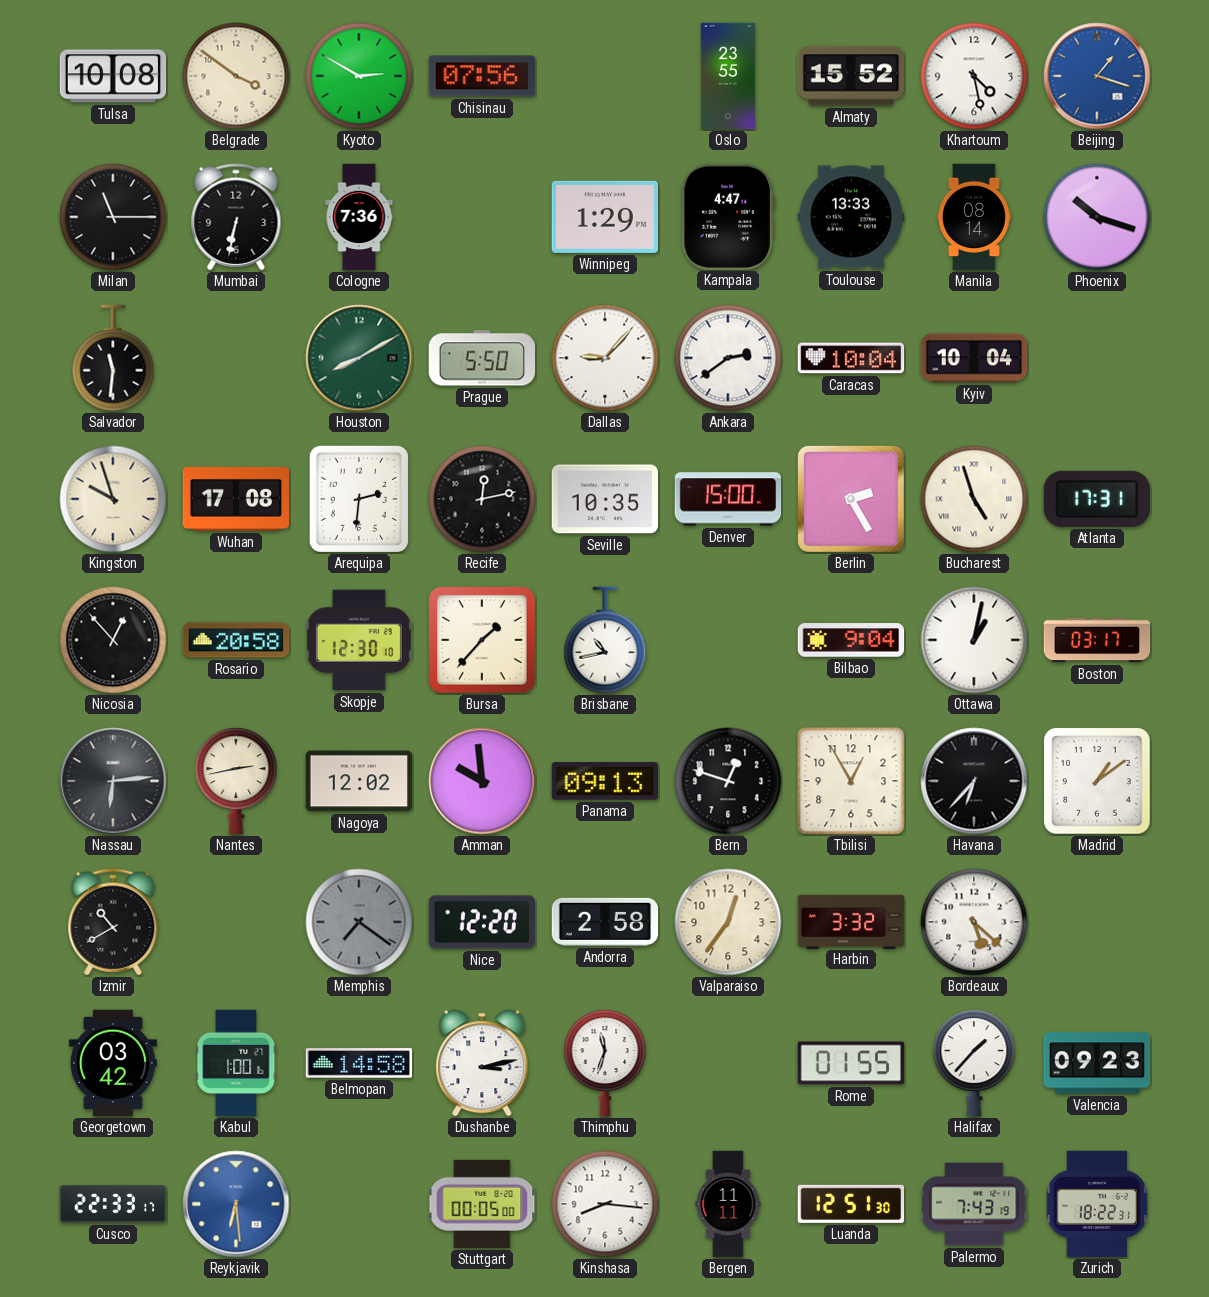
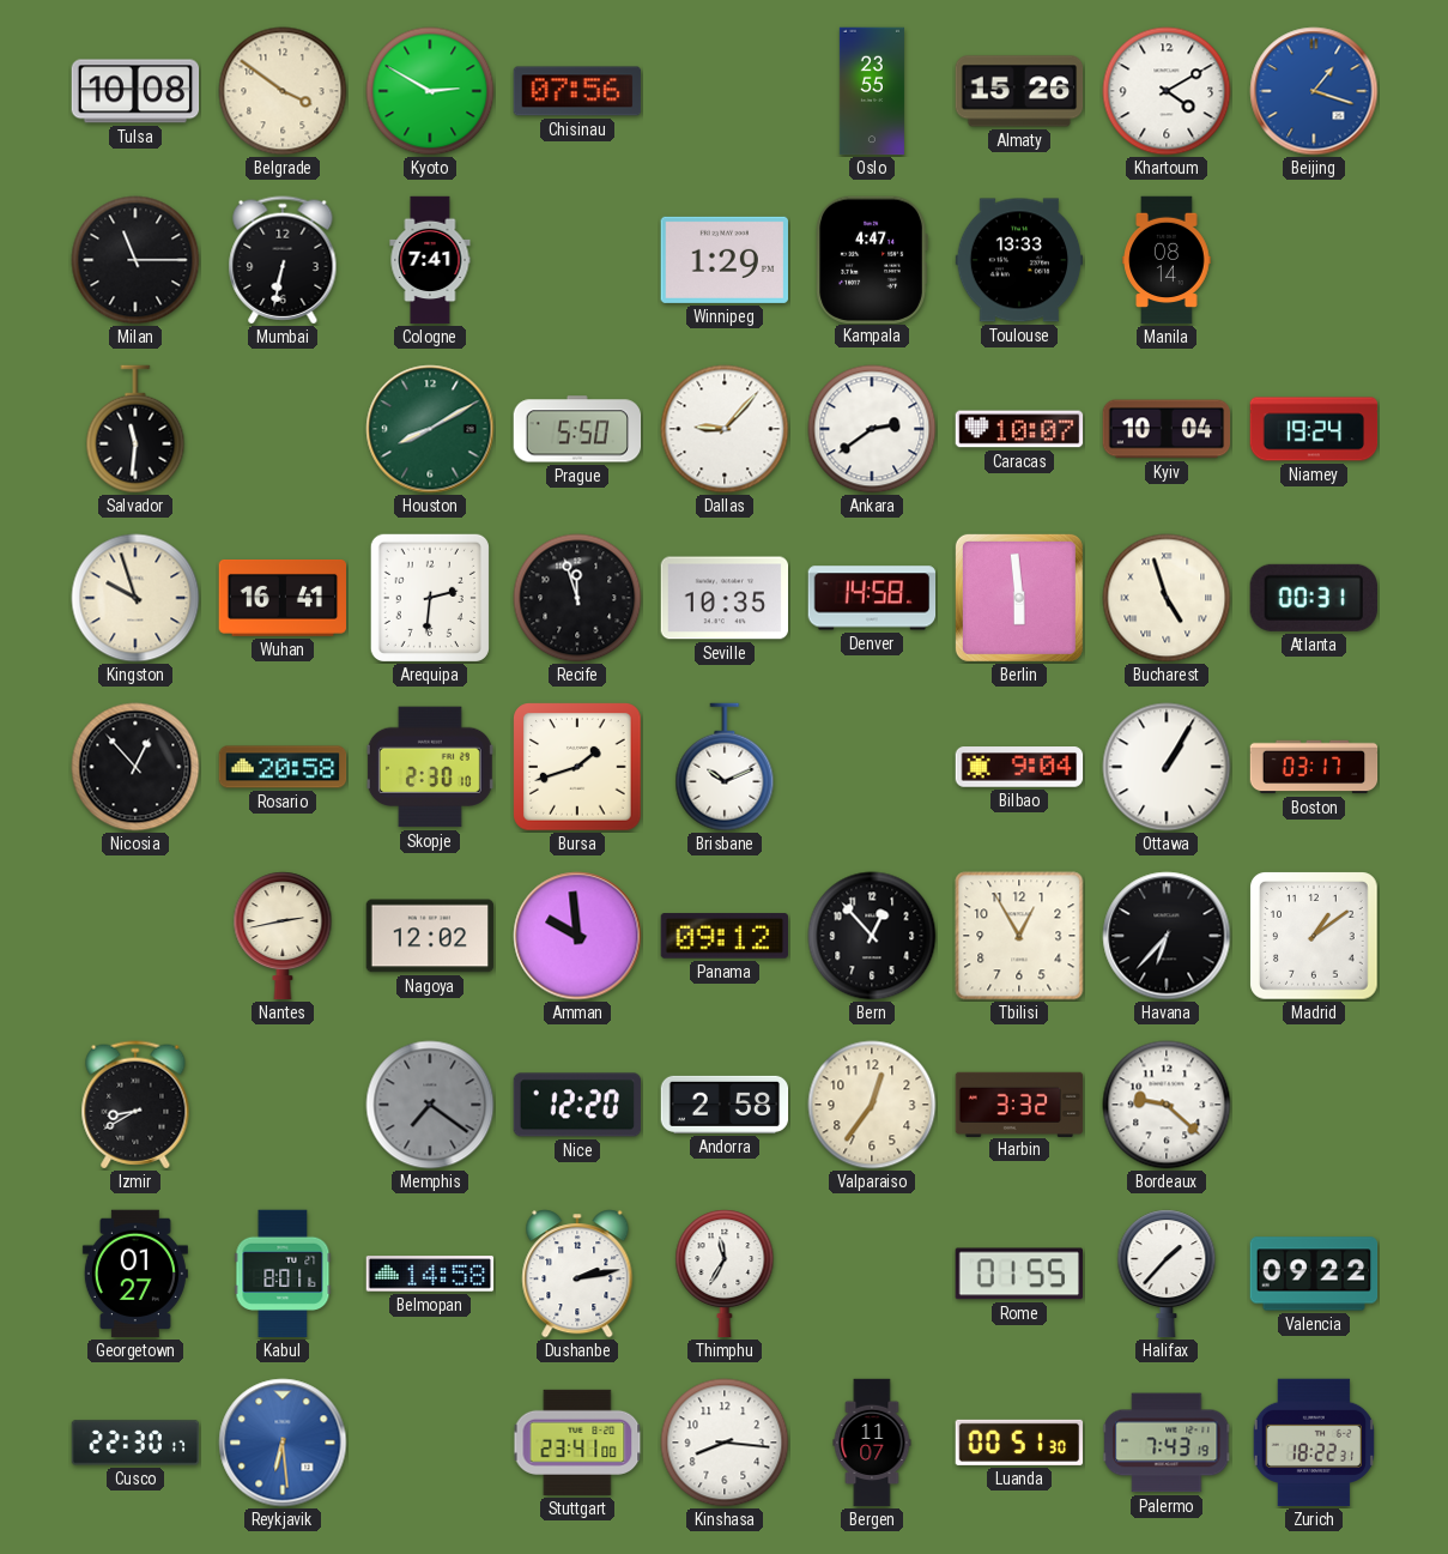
Almaty: 15:52 -> 15:26
Khartoum: 4:28 -> 4:10
Cologne: 7:36 -> 7:41
Phoenix: 10:18 -> none
Caracas: 10:04 -> 10:07
Niamey: none -> 19:24
Wuhan: 17:08 -> 16:41
Recife: 12:13 -> 11:57
Denver: 15:00 -> 14:58
Berlin: 2:25 -> 5:59
Atlanta: 17:31 -> 00:31
Skopje: 12:30 -> 2:30
Bursa: 1:37 -> 1:42
Brisbane: 10:43 -> 10:11
Ottawa: 1:02 -> 1:05
Nassau: 6:14 -> none
Panama: 09:13 -> 09:12
Bern: 12:48 -> 12:53
Izmir: 10:40 -> 8:40
Bordeaux: 5:22 -> 9:22
Georgetown: 03:42 -> 01:27
Kabul: 1:00 -> 8:01
Dushanbe: 3:13 -> 2:13
Thimphu: 11:33 -> 11:35
Valencia: 09:23 -> 09:22
Cusco: 22:33 -> 22:30
Stuttgart: 00:05 -> 23:41
Bergen: 11:11 -> 11:07
Luanda: 12:51 -> 00:51
